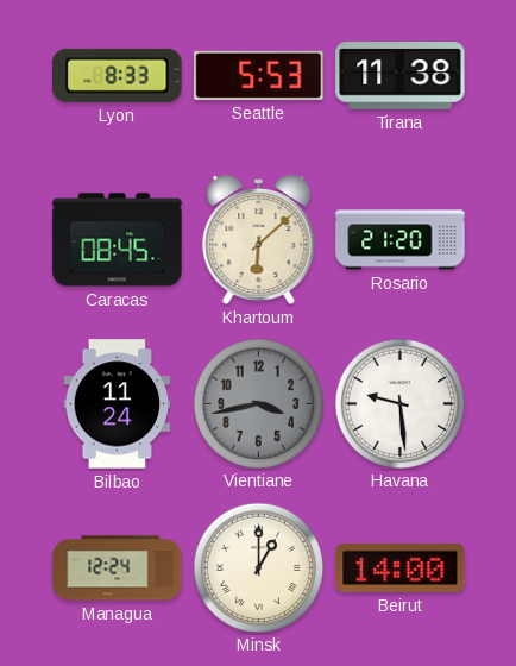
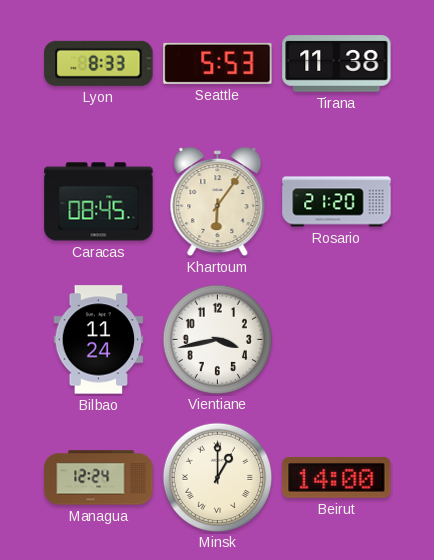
Khartoum: 6:08 -> 6:06
Vientiane dial: grey -> white
Havana: 9:29 -> none
